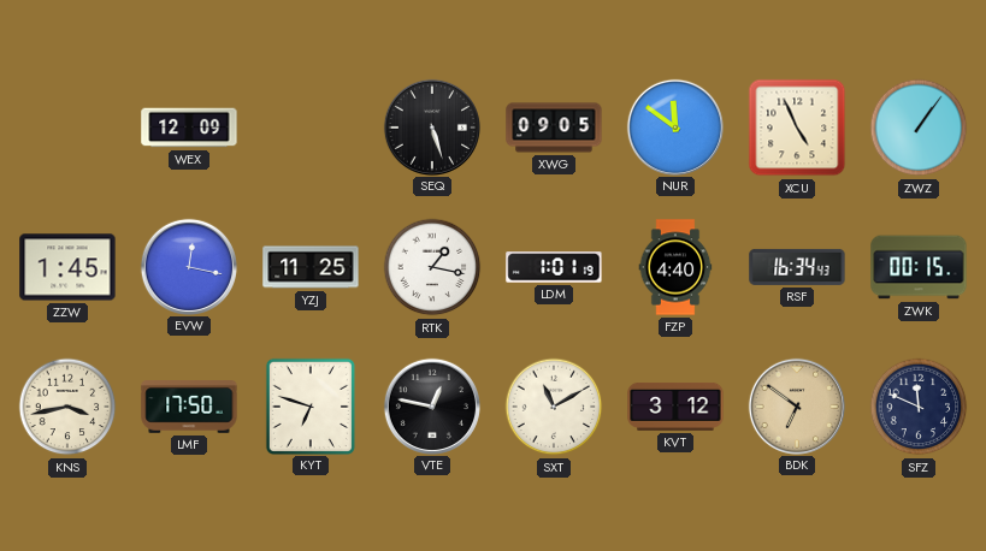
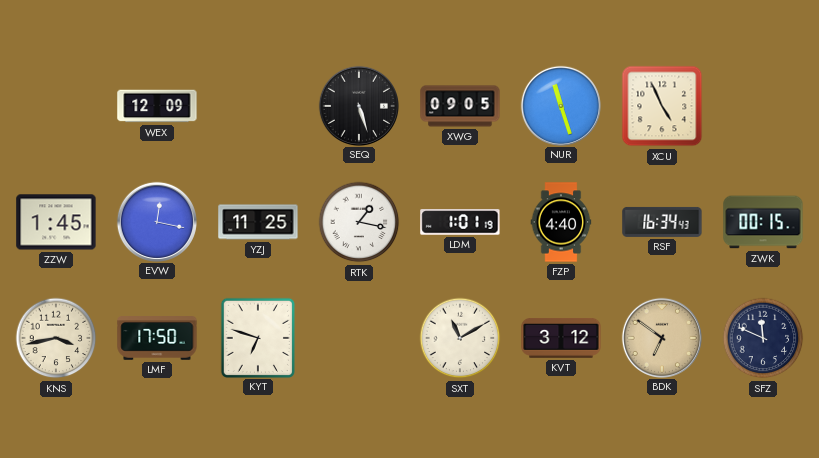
NUR: 11:51 -> 11:27
ZWZ: 1:06 -> none
VTE: 12:47 -> none
